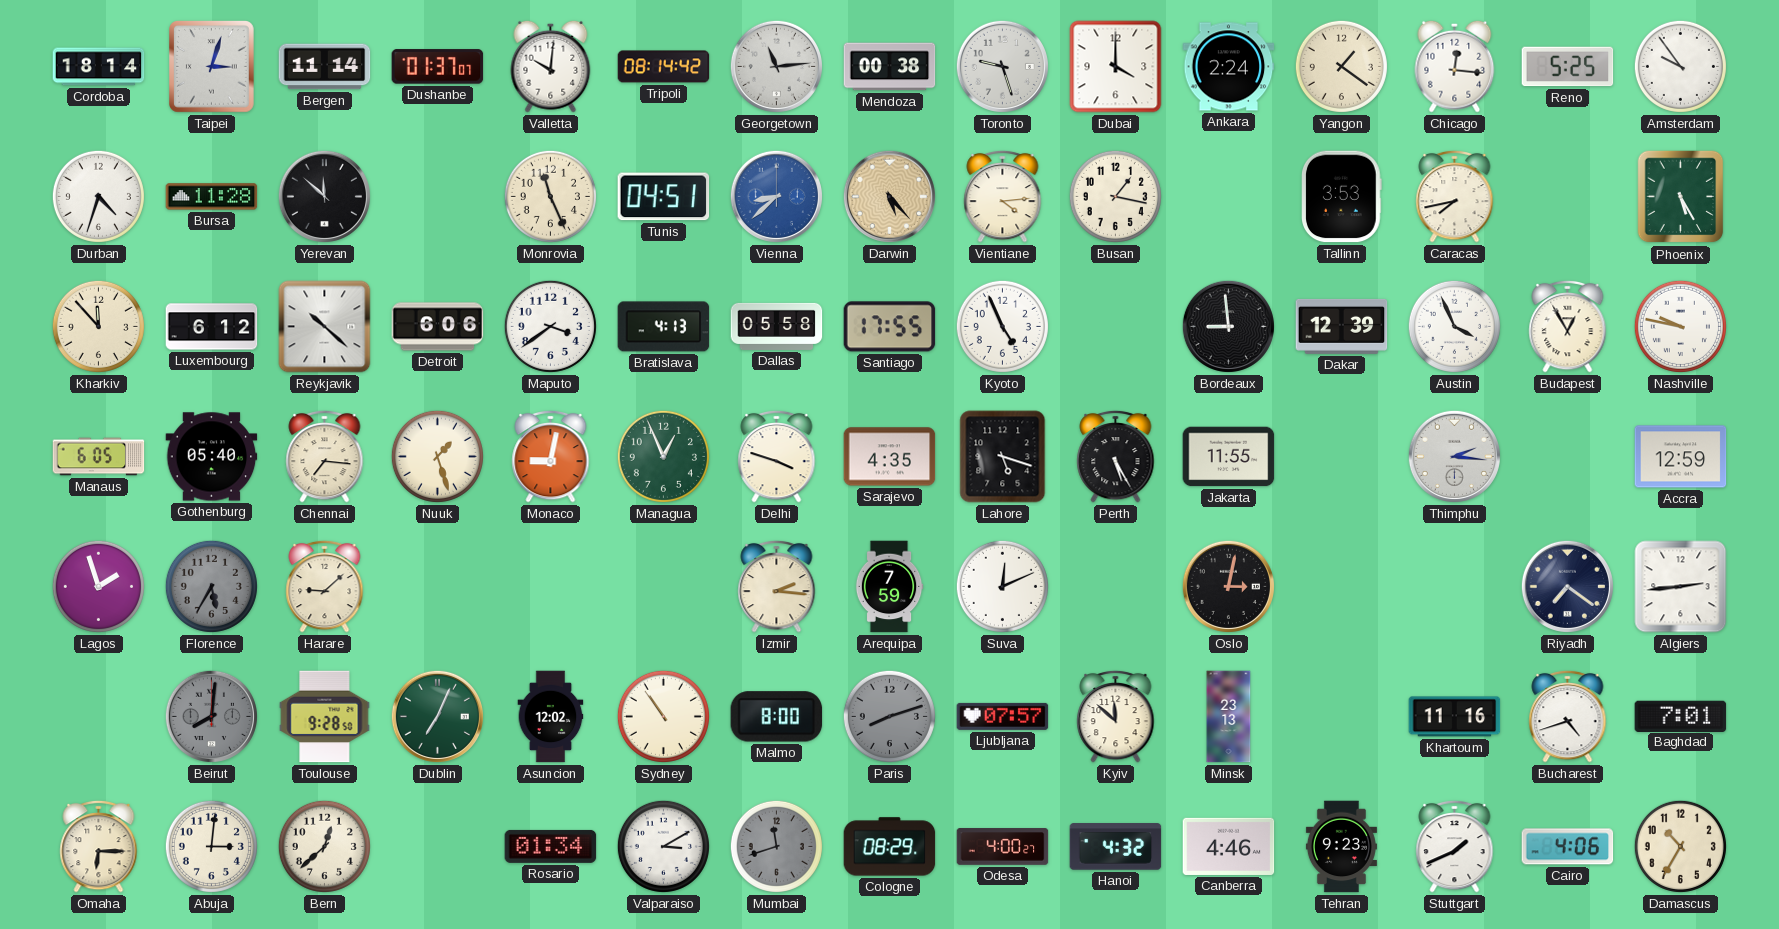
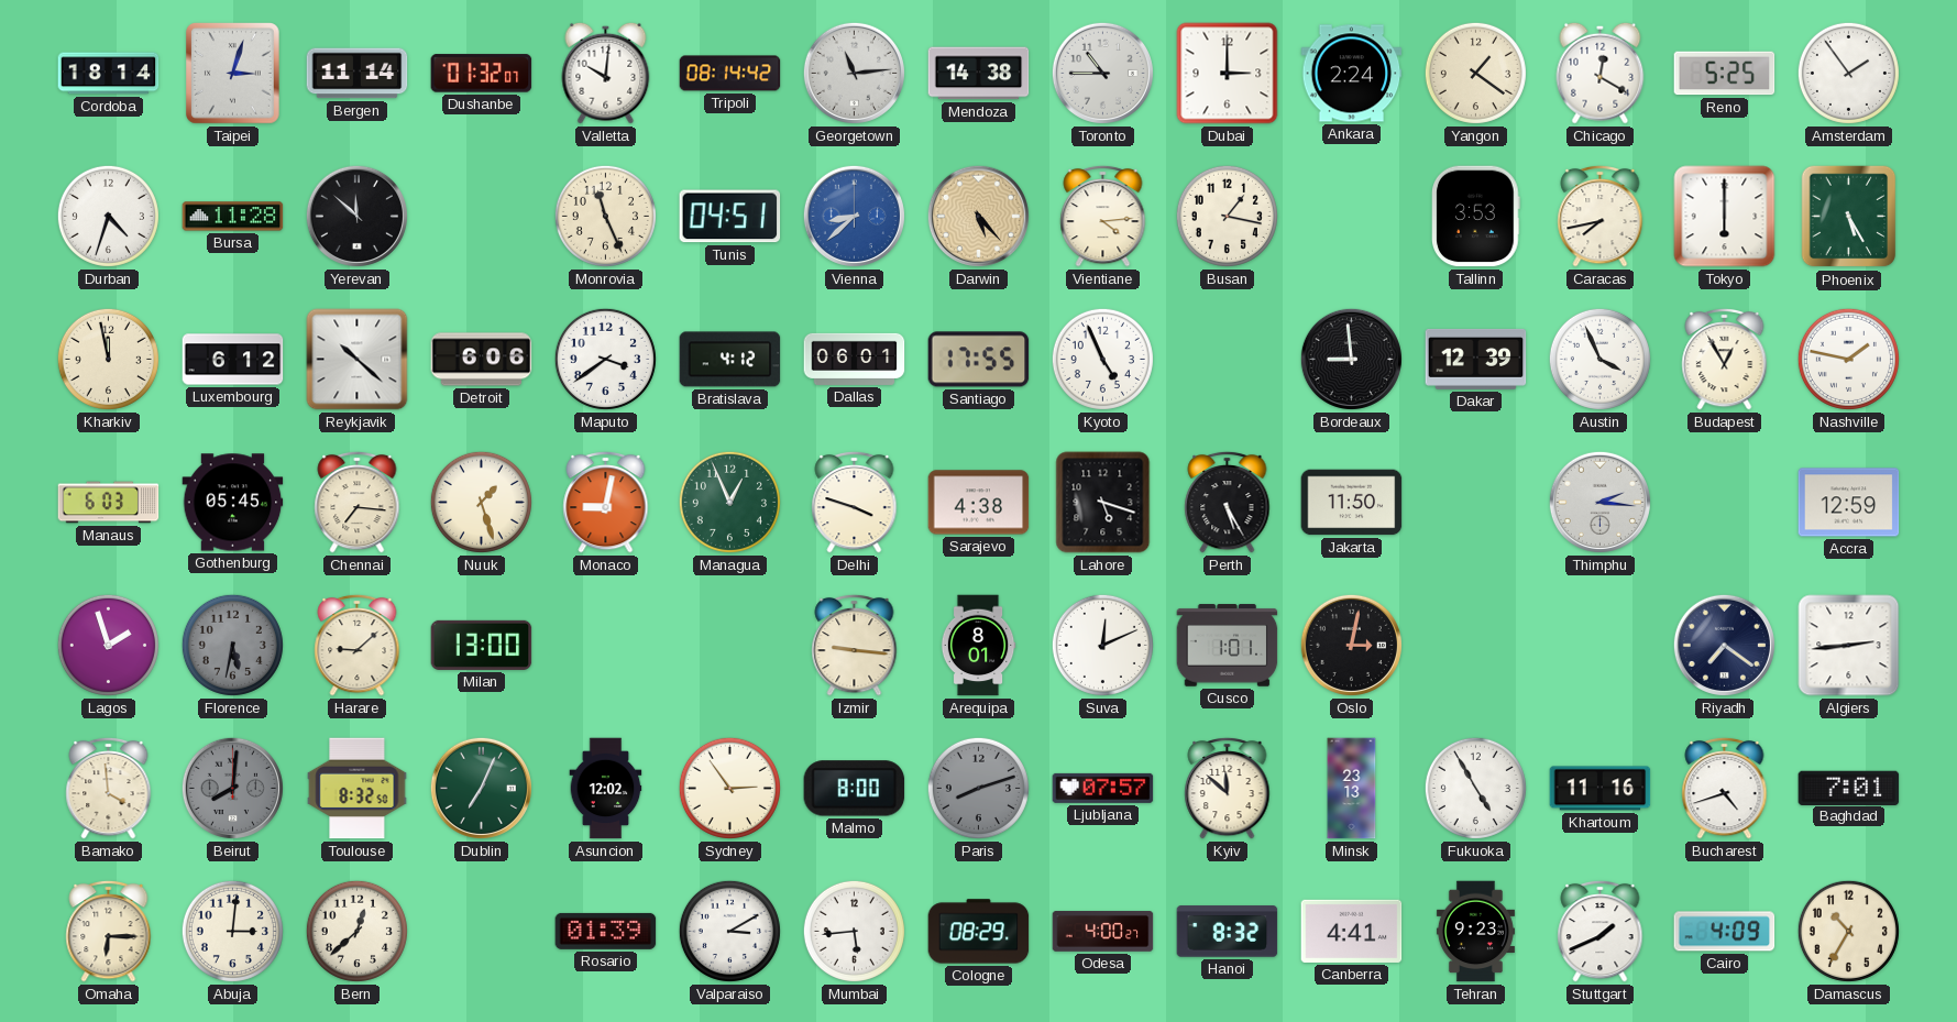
Dushanbe: 01:37 -> 01:32
Mendoza: 00:38 -> 14:38
Toronto: 9:27 -> 10:45
Dubai: 4:00 -> 3:00
Chicago: 12:16 -> 12:20
Amsterdam: 9:54 -> 1:54
Tokyo: none -> 6:00
Kharkiv: 11:53 -> 11:58
Bratislava: 4:13 -> 4:12
Dallas: 05:58 -> 06:01
Nashville: 9:47 -> 1:47
Manaus: 6:05 -> 6:03
Gothenburg: 05:40 -> 05:45
Sarajevo: 4:35 -> 4:38
Jakarta: 11:55 -> 11:50
Florence: 5:35 -> 5:32
Milan: none -> 13:00
Izmir: 2:16 -> 9:16
Arequipa: 7:59 -> 8:01
Cusco: none -> 1:01
Bamako: none -> 3:59
Toulouse: 9:28 -> 8:32
Sydney: 10:54 -> 2:54
Fukuoka: none -> 4:55
Rosario: 01:34 -> 01:39
Mumbai: 11:42 -> 5:44
Mumbai dial: grey -> white
Hanoi: 4:32 -> 8:32
Canberra: 4:46 -> 4:41
Cairo: 4:06 -> 4:09
